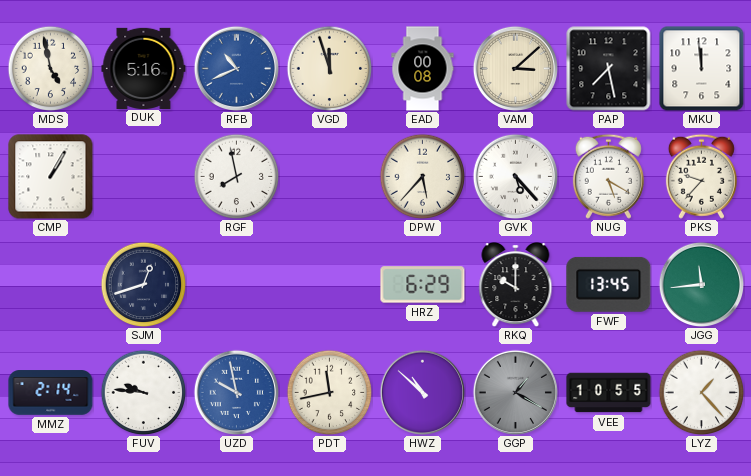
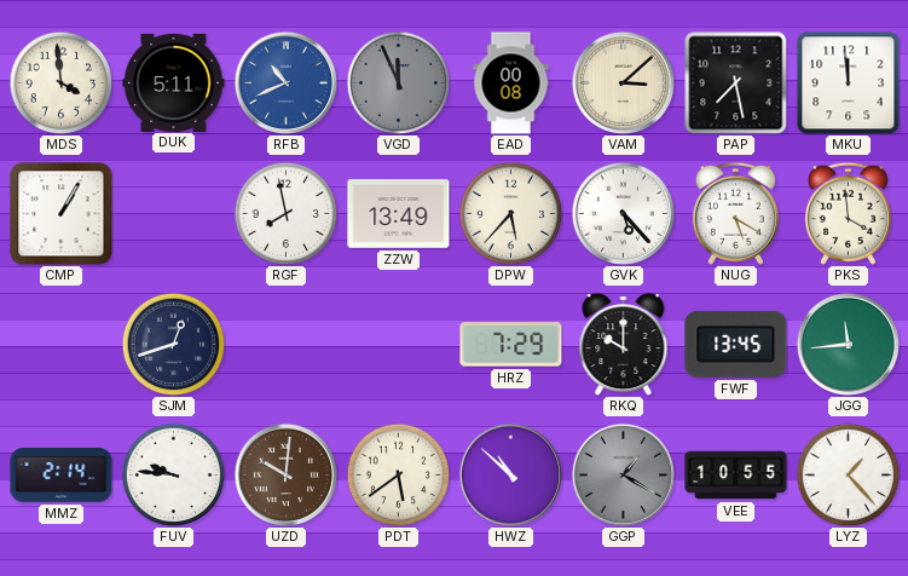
MDS: 4:58 -> 3:59
DUK: 5:16 -> 5:11
VGD: 11:57 -> 11:56
VGD dial: cream -> grey
ZZW: none -> 13:49
PKS: 9:37 -> 3:59
HRZ: 6:29 -> 7:29
UZD: 9:58 -> 10:01
UZD dial: blue -> brown
PDT: 11:43 -> 5:39
